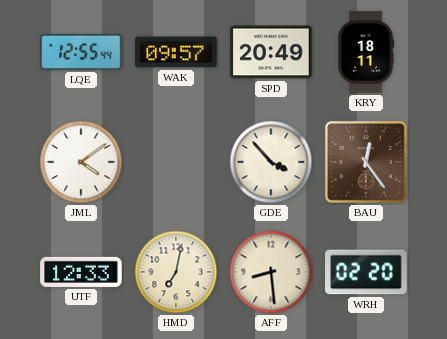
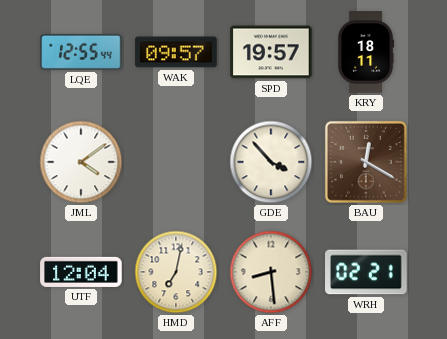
SPD: 20:49 -> 19:57
BAU: 12:24 -> 12:20
UTF: 12:33 -> 12:04
WRH: 02:20 -> 02:21
